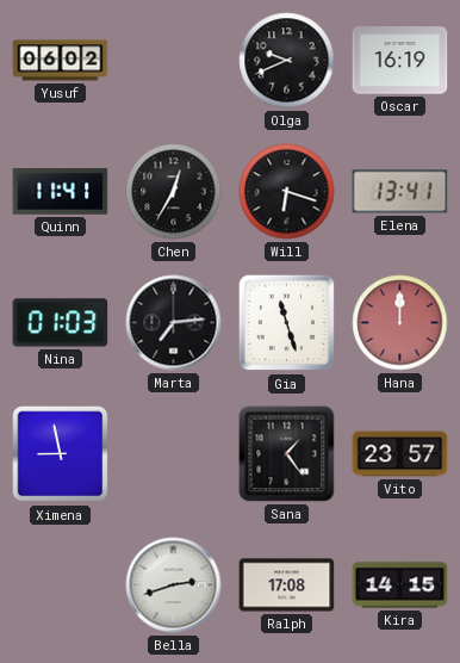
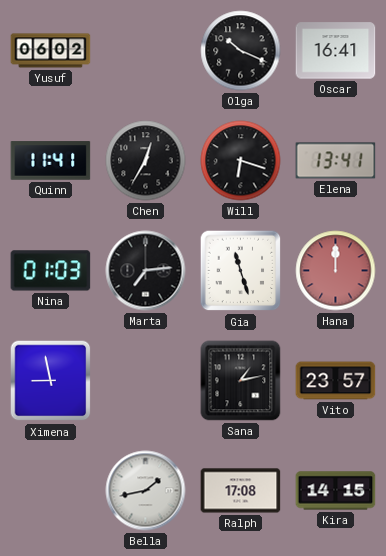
Olga: 9:41 -> 10:19
Oscar: 16:19 -> 16:41
Sana: 1:24 -> 1:13
Bella: 2:42 -> 1:43
